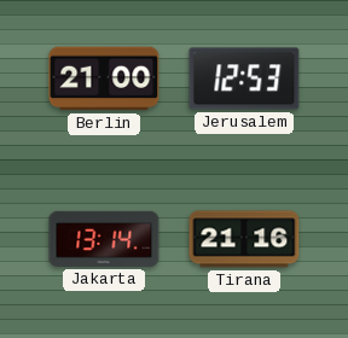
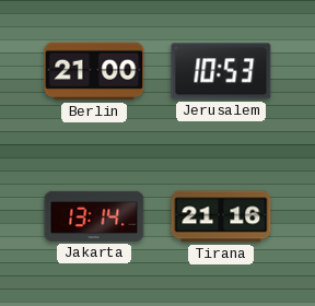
Jerusalem: 12:53 -> 10:53
